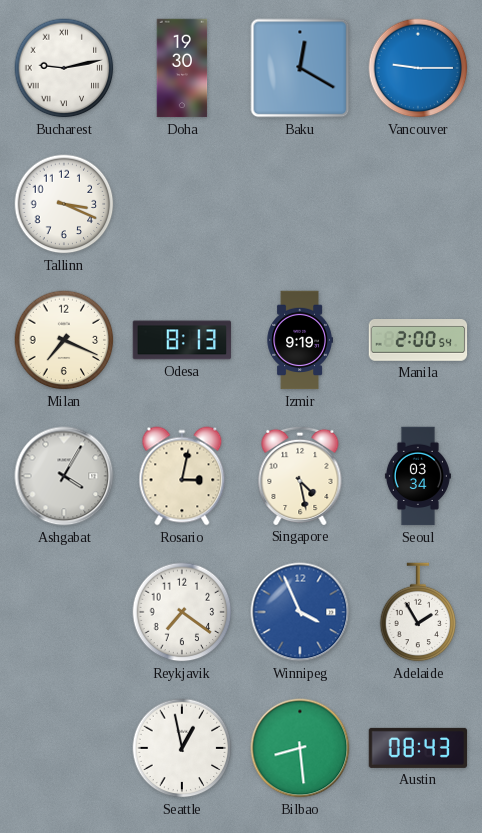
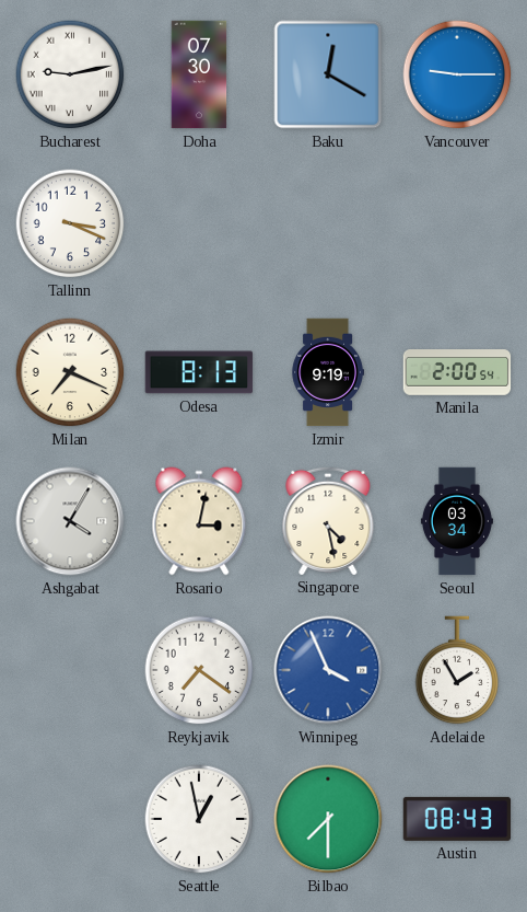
Doha: 19:30 -> 07:30
Bilbao: 8:29 -> 7:30
